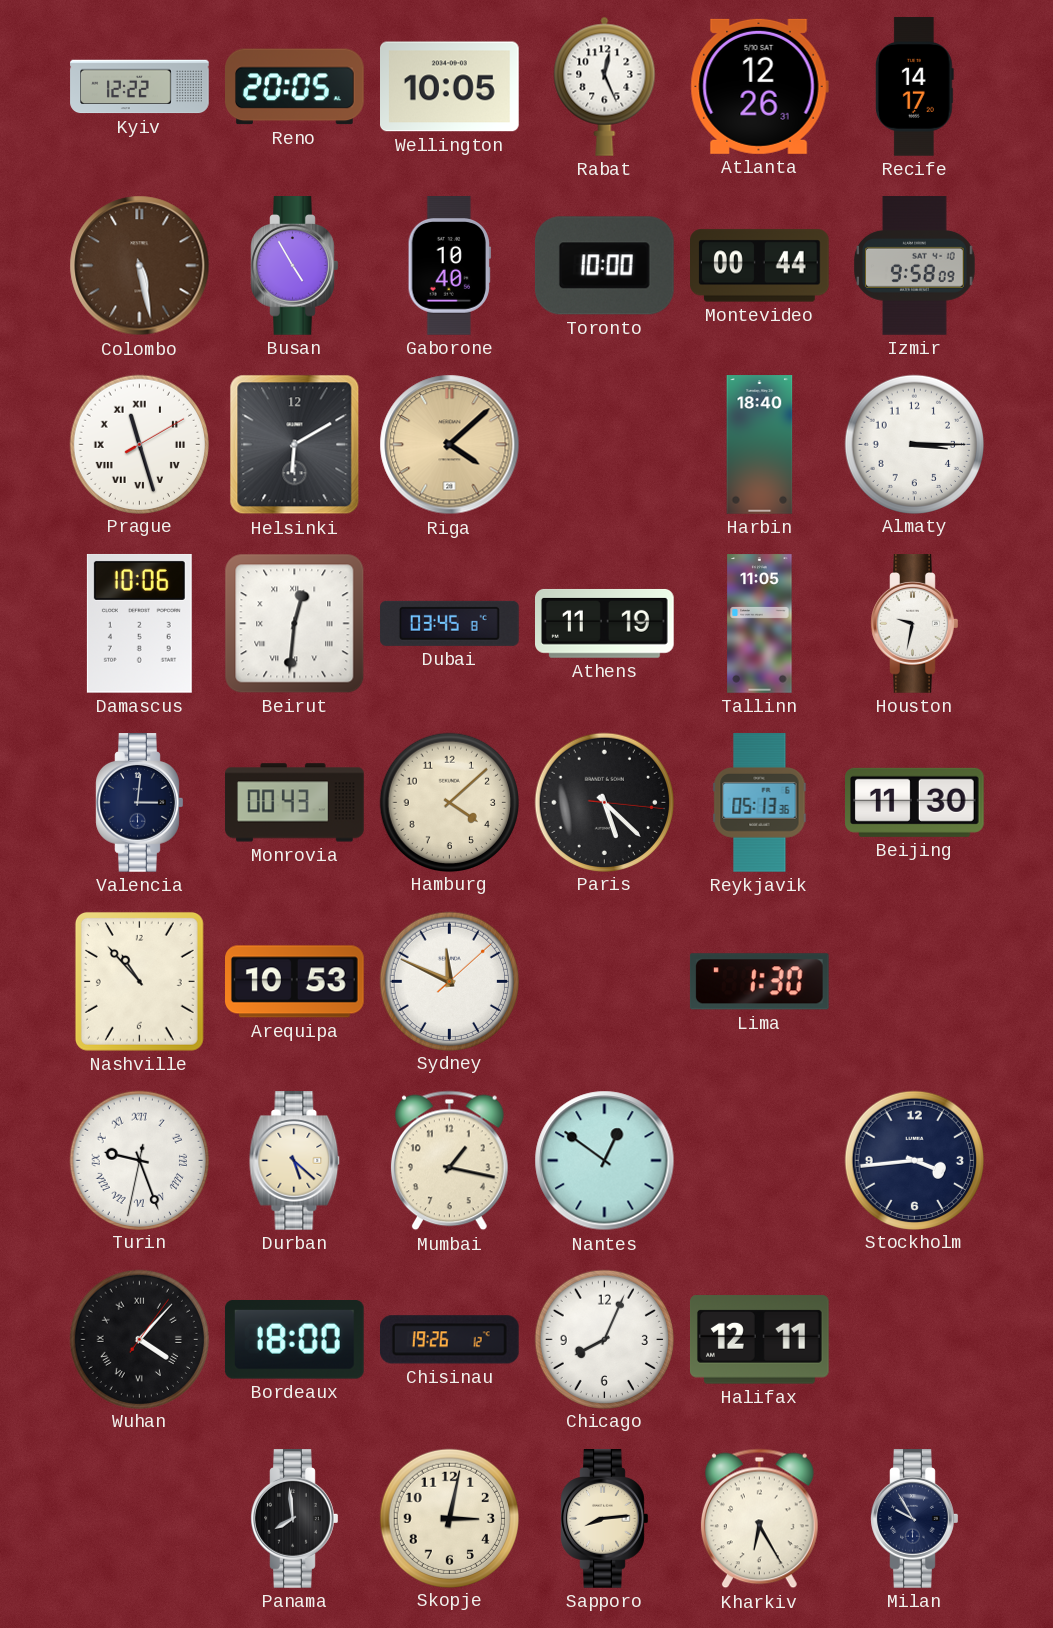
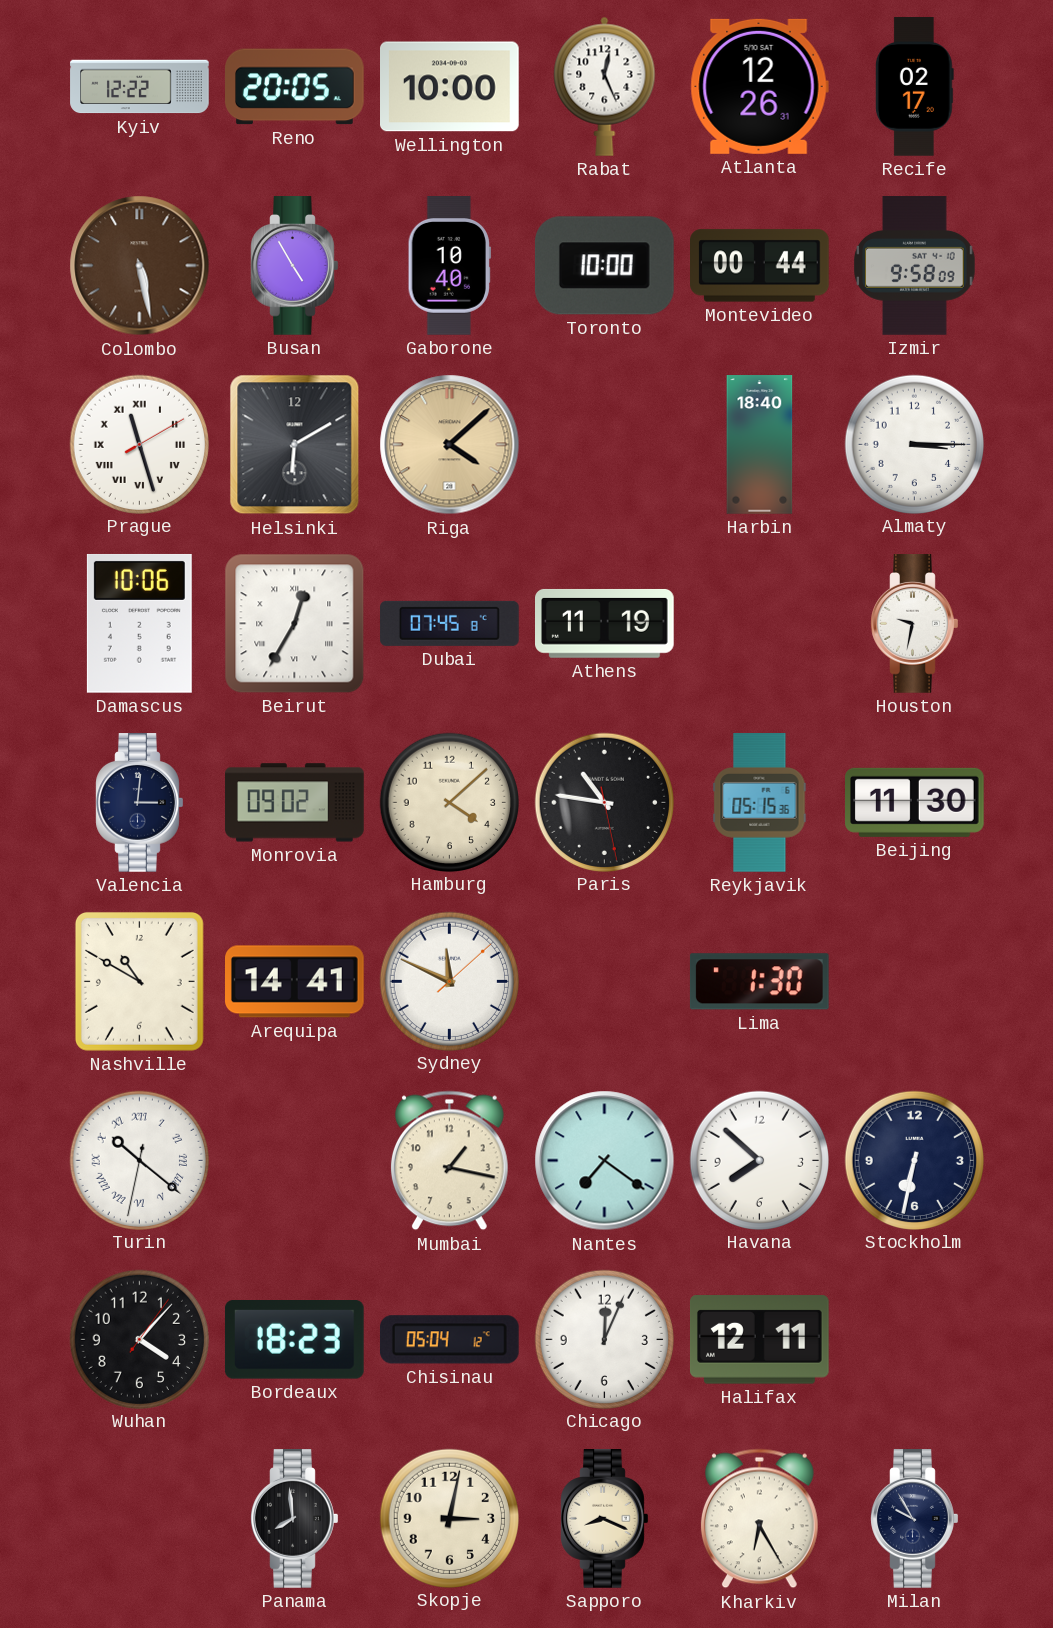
Wellington: 10:05 -> 10:00
Recife: 14:17 -> 02:17
Beirut: 12:31 -> 12:35
Dubai: 03:45 -> 07:45
Tallinn: 11:05 -> none
Monrovia: 00:43 -> 09:02
Paris: 5:22 -> 10:46
Reykjavik: 05:13 -> 05:15
Nashville: 10:53 -> 10:50
Arequipa: 10:53 -> 14:41
Turin: 9:26 -> 10:21
Durban: 5:22 -> none
Nantes: 12:51 -> 7:21
Havana: none -> 7:52
Stockholm: 3:44 -> 6:32
Wuhan numerals: Roman -> Arabic
Bordeaux: 18:00 -> 18:23
Chisinau: 19:26 -> 05:04
Chicago: 8:04 -> 12:04
Sapporo: 8:14 -> 8:19
